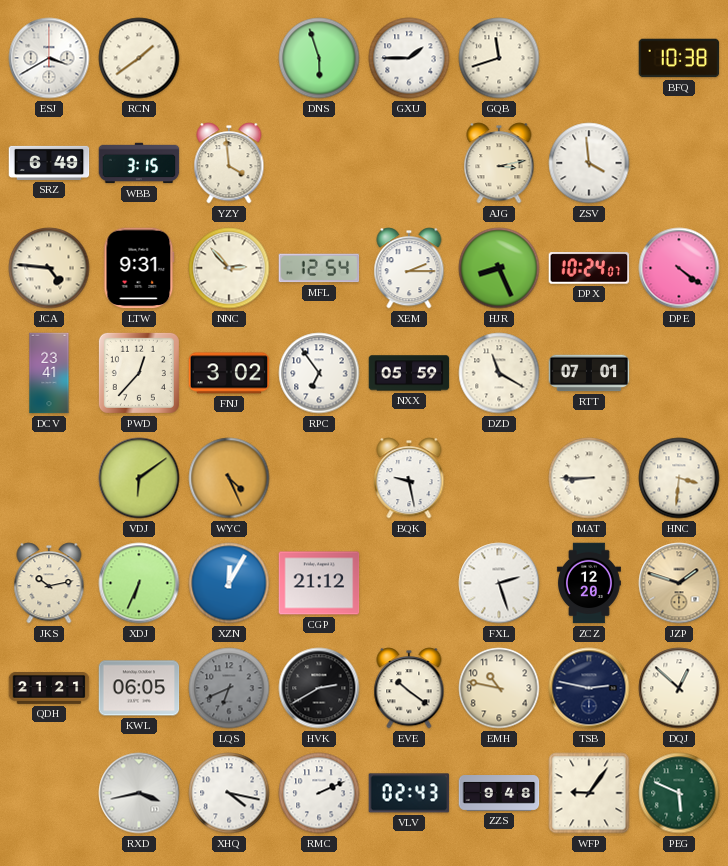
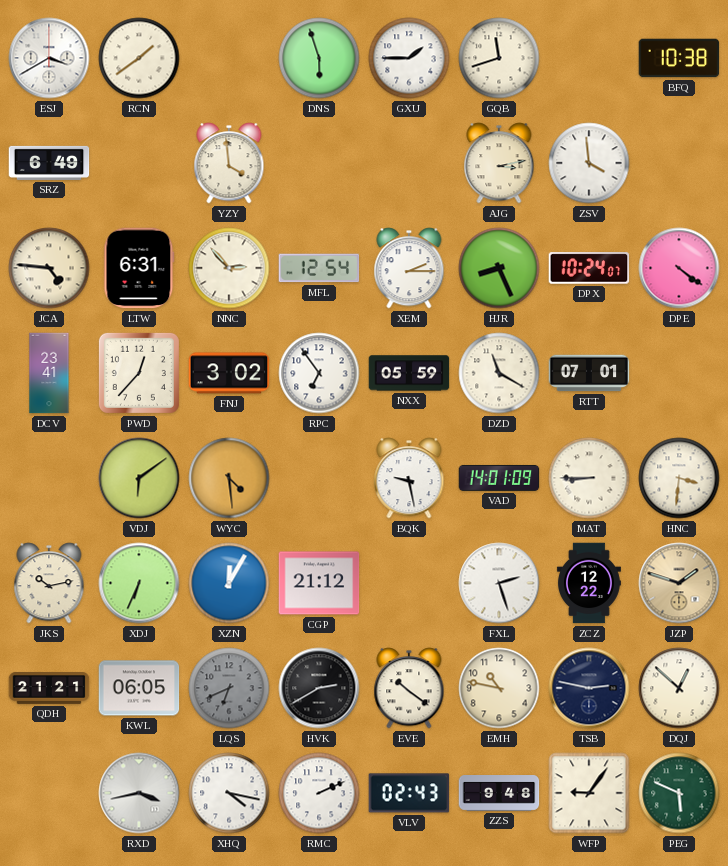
WBB: 3:15 -> none
LTW: 9:31 -> 6:31
WYC: 4:26 -> 4:29
VAD: none -> 14:01
ZCZ: 12:20 -> 12:22
